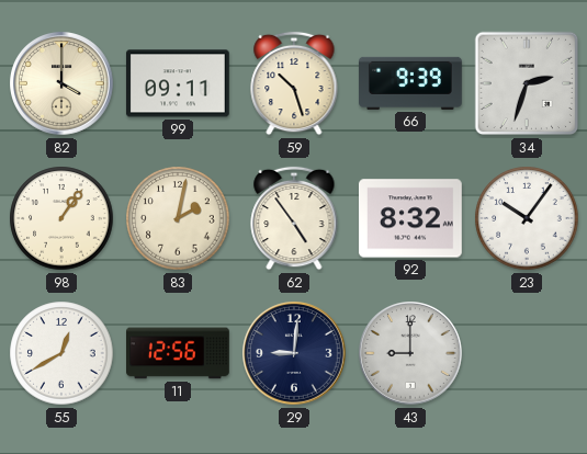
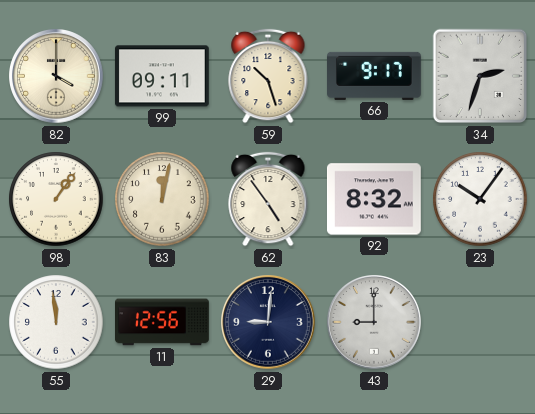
66: 9:39 -> 9:17
83: 2:02 -> 12:02
55: 12:40 -> 11:59
